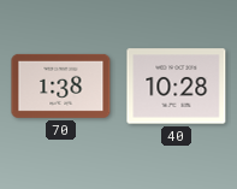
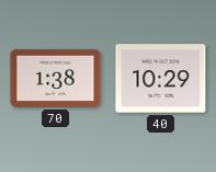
40: 10:28 -> 10:29
